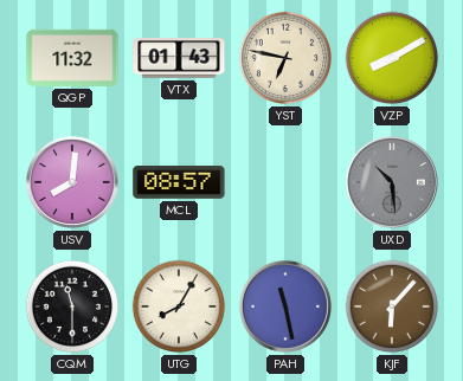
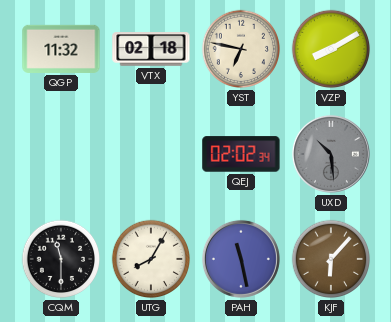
VTX: 01:43 -> 02:18
USV: 8:01 -> none
MCL: 08:57 -> none
QEJ: none -> 02:02
